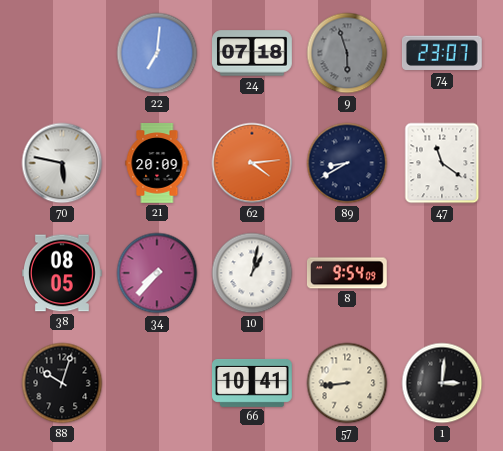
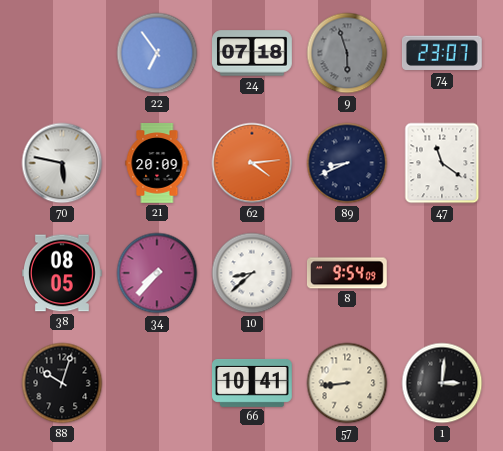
22: 7:01 -> 6:54
89: 8:40 -> 8:41
10: 1:02 -> 8:38
